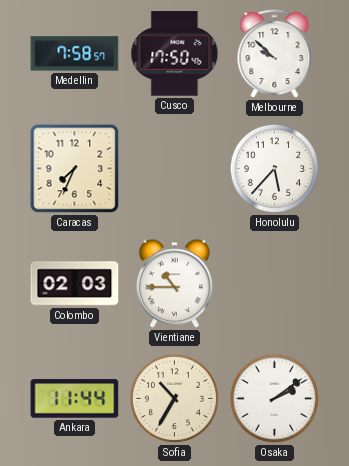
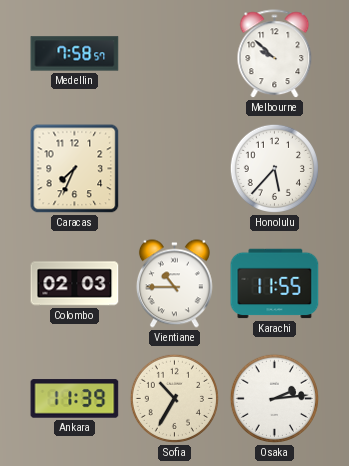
Cusco: 17:50 -> none
Karachi: none -> 11:55
Ankara: 11:44 -> 11:39
Osaka: 2:09 -> 2:14
